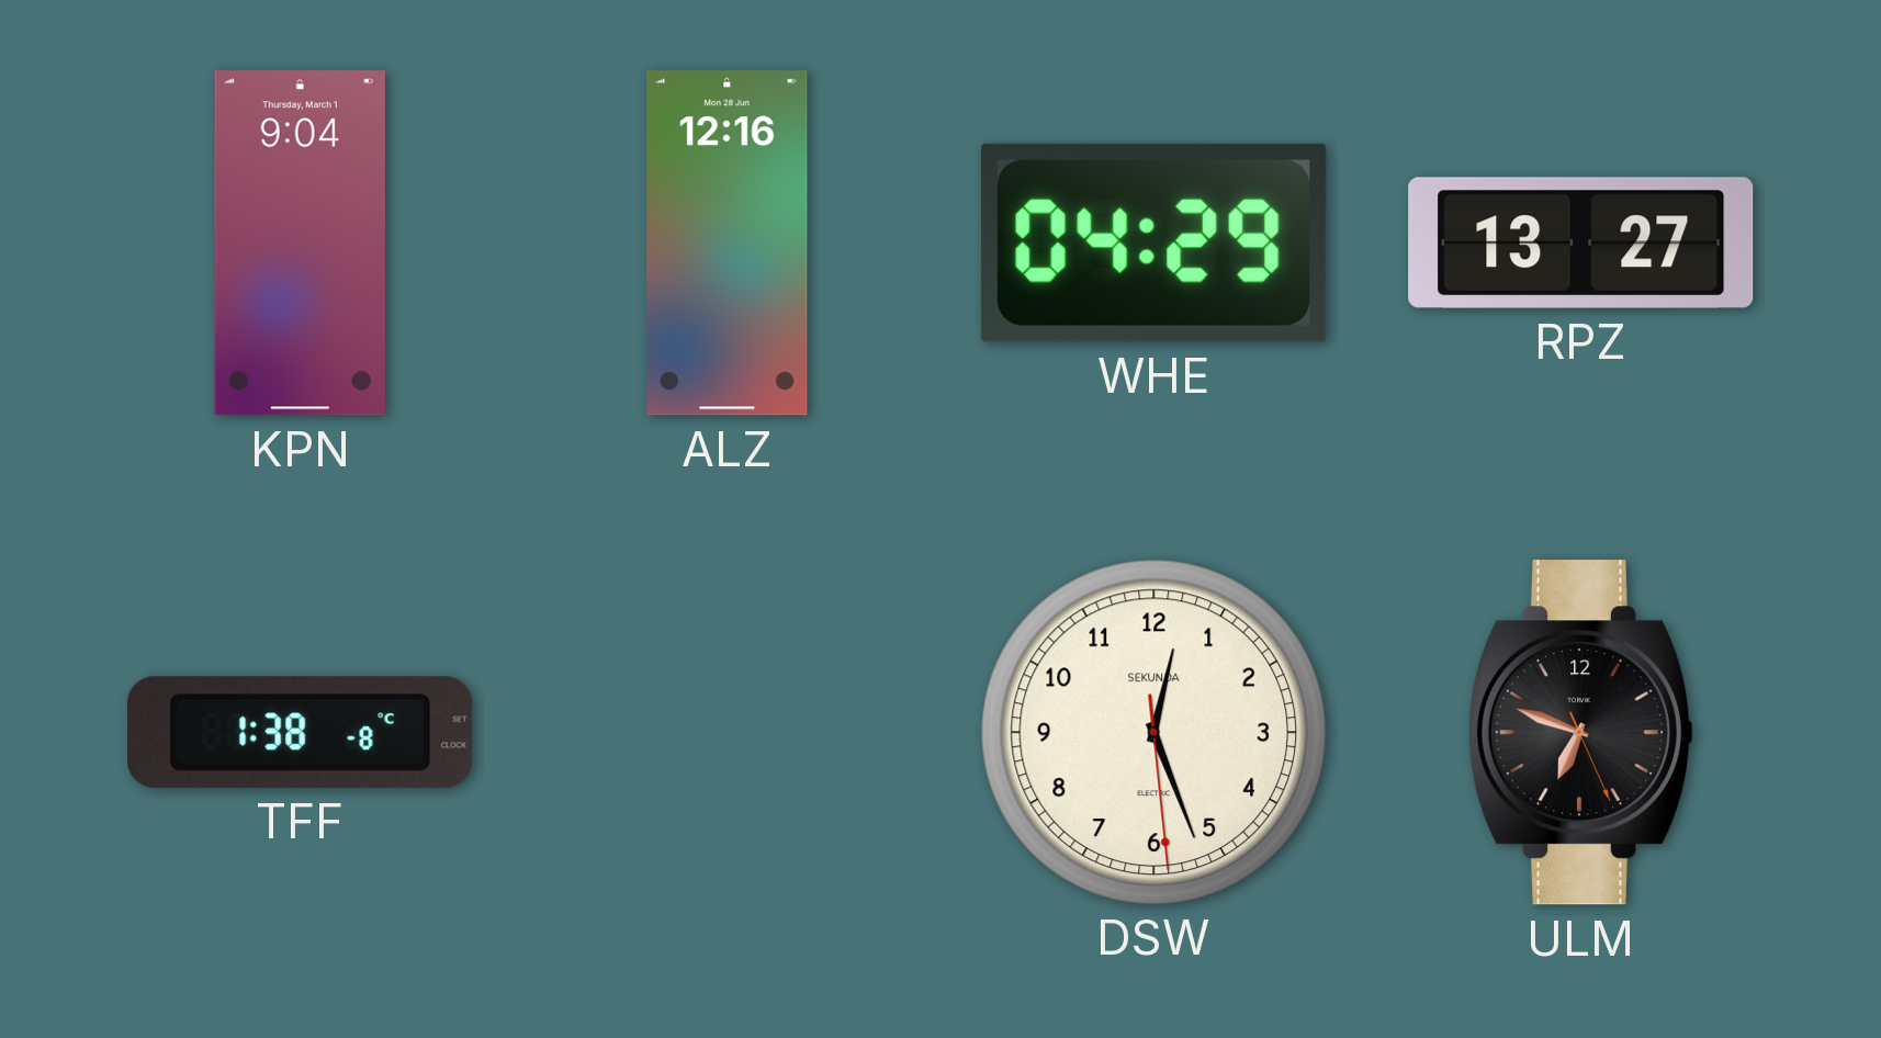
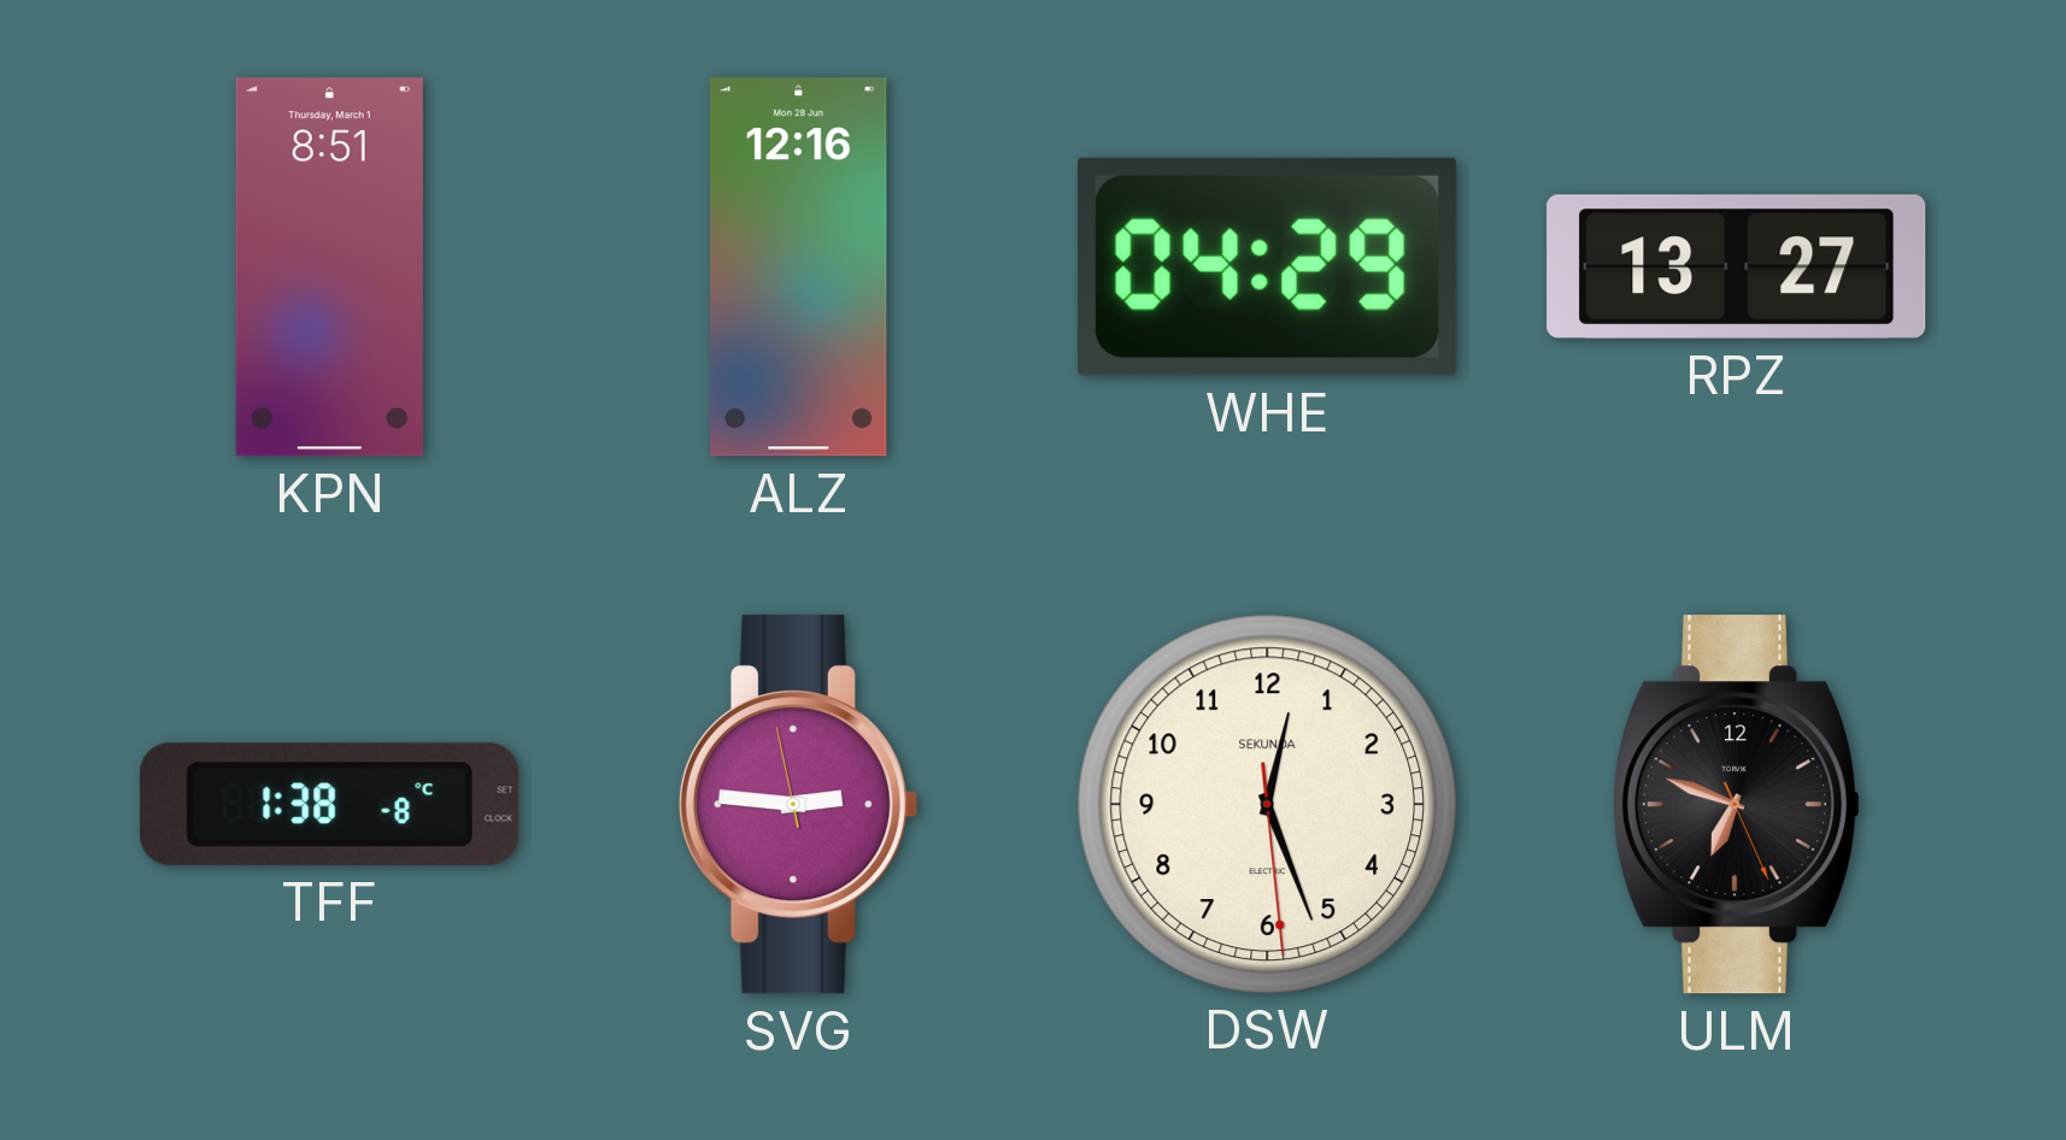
KPN: 9:04 -> 8:51
SVG: none -> 2:45
